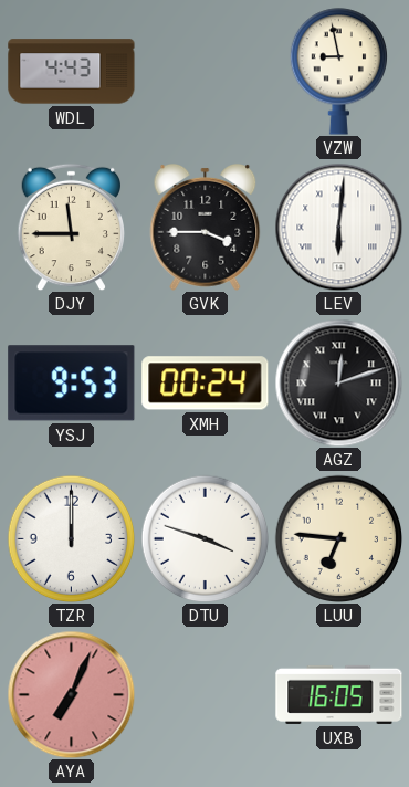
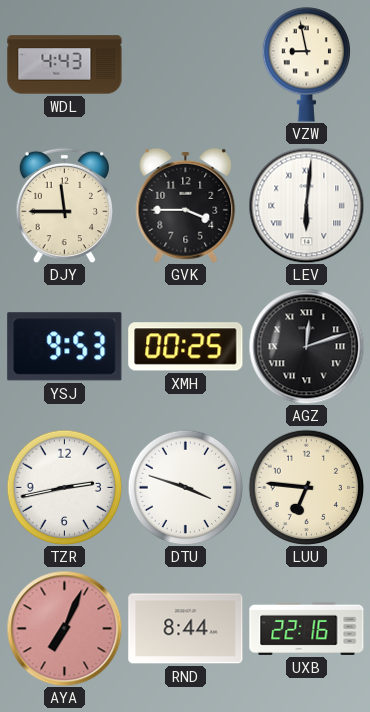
XMH: 00:24 -> 00:25
TZR: 12:00 -> 2:43
RND: none -> 8:44
UXB: 16:05 -> 22:16
